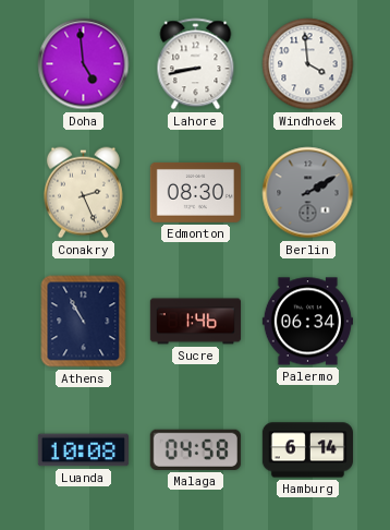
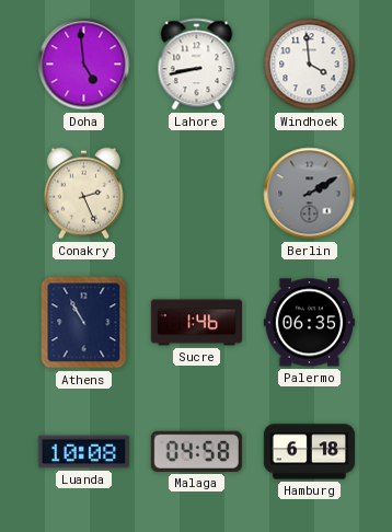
Edmonton: 08:30 -> none
Palermo: 06:34 -> 06:35
Hamburg: 6:14 -> 6:18
